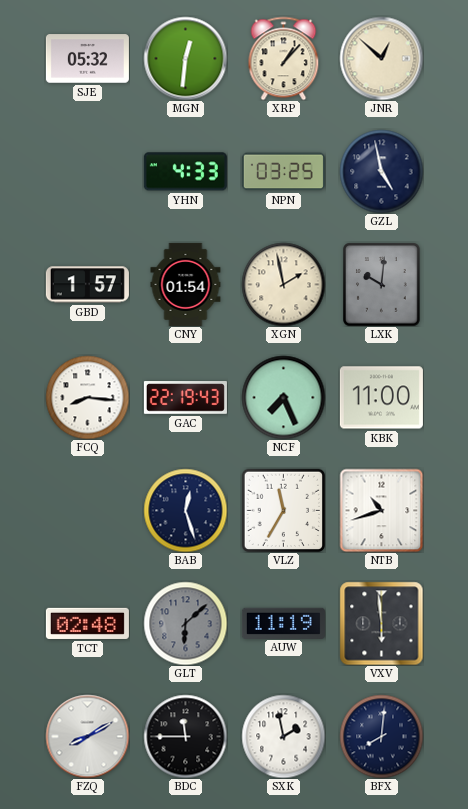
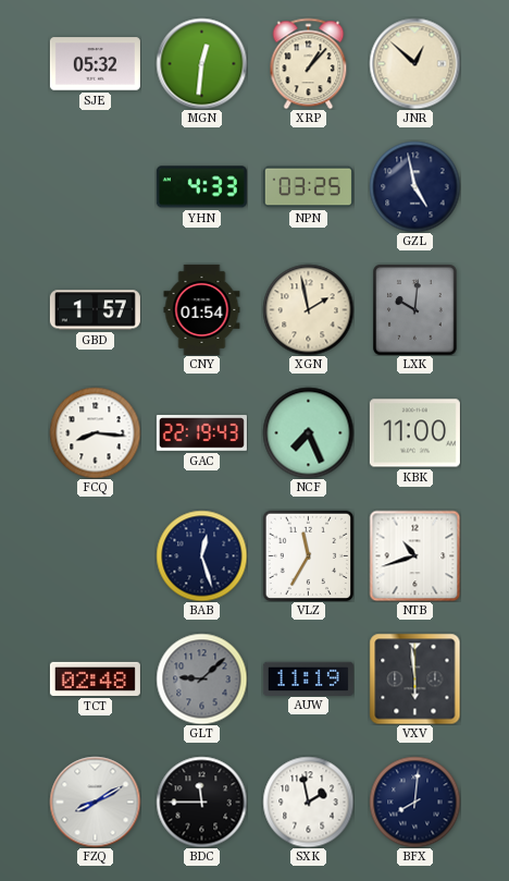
GLT: 6:08 -> 9:08
